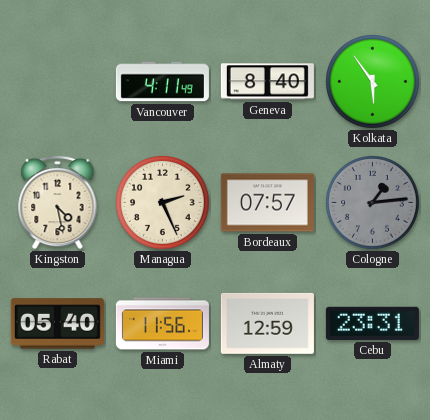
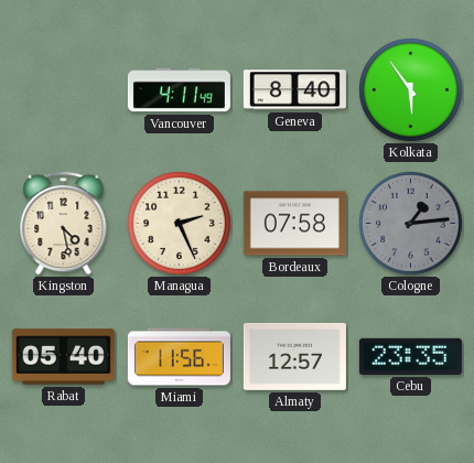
Bordeaux: 07:57 -> 07:58
Almaty: 12:59 -> 12:57
Cebu: 23:31 -> 23:35
